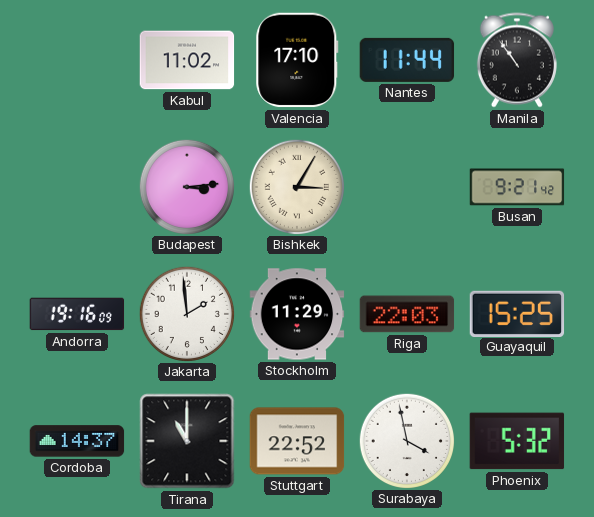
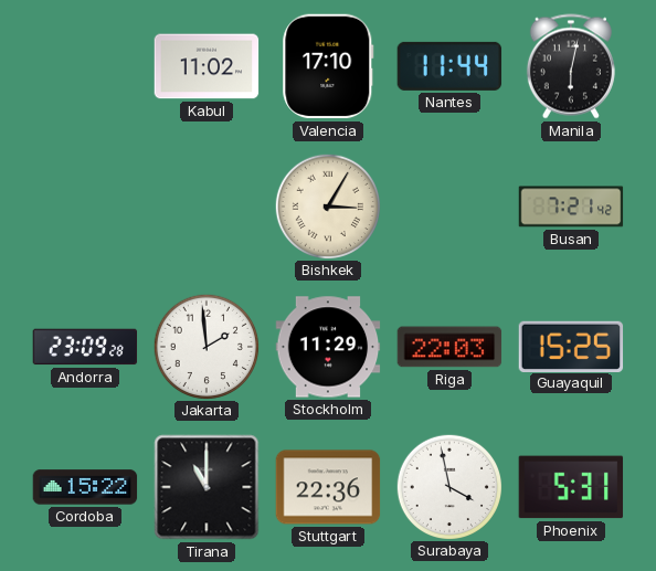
Manila: 10:54 -> 6:02
Budapest: 3:14 -> none
Busan: 9:21 -> 7:21
Andorra: 19:16 -> 23:09
Cordoba: 14:37 -> 15:22
Stuttgart: 22:52 -> 22:36
Phoenix: 5:32 -> 5:31
